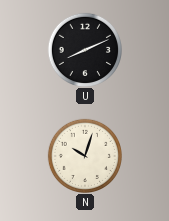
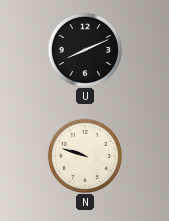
N: 10:03 -> 9:48
